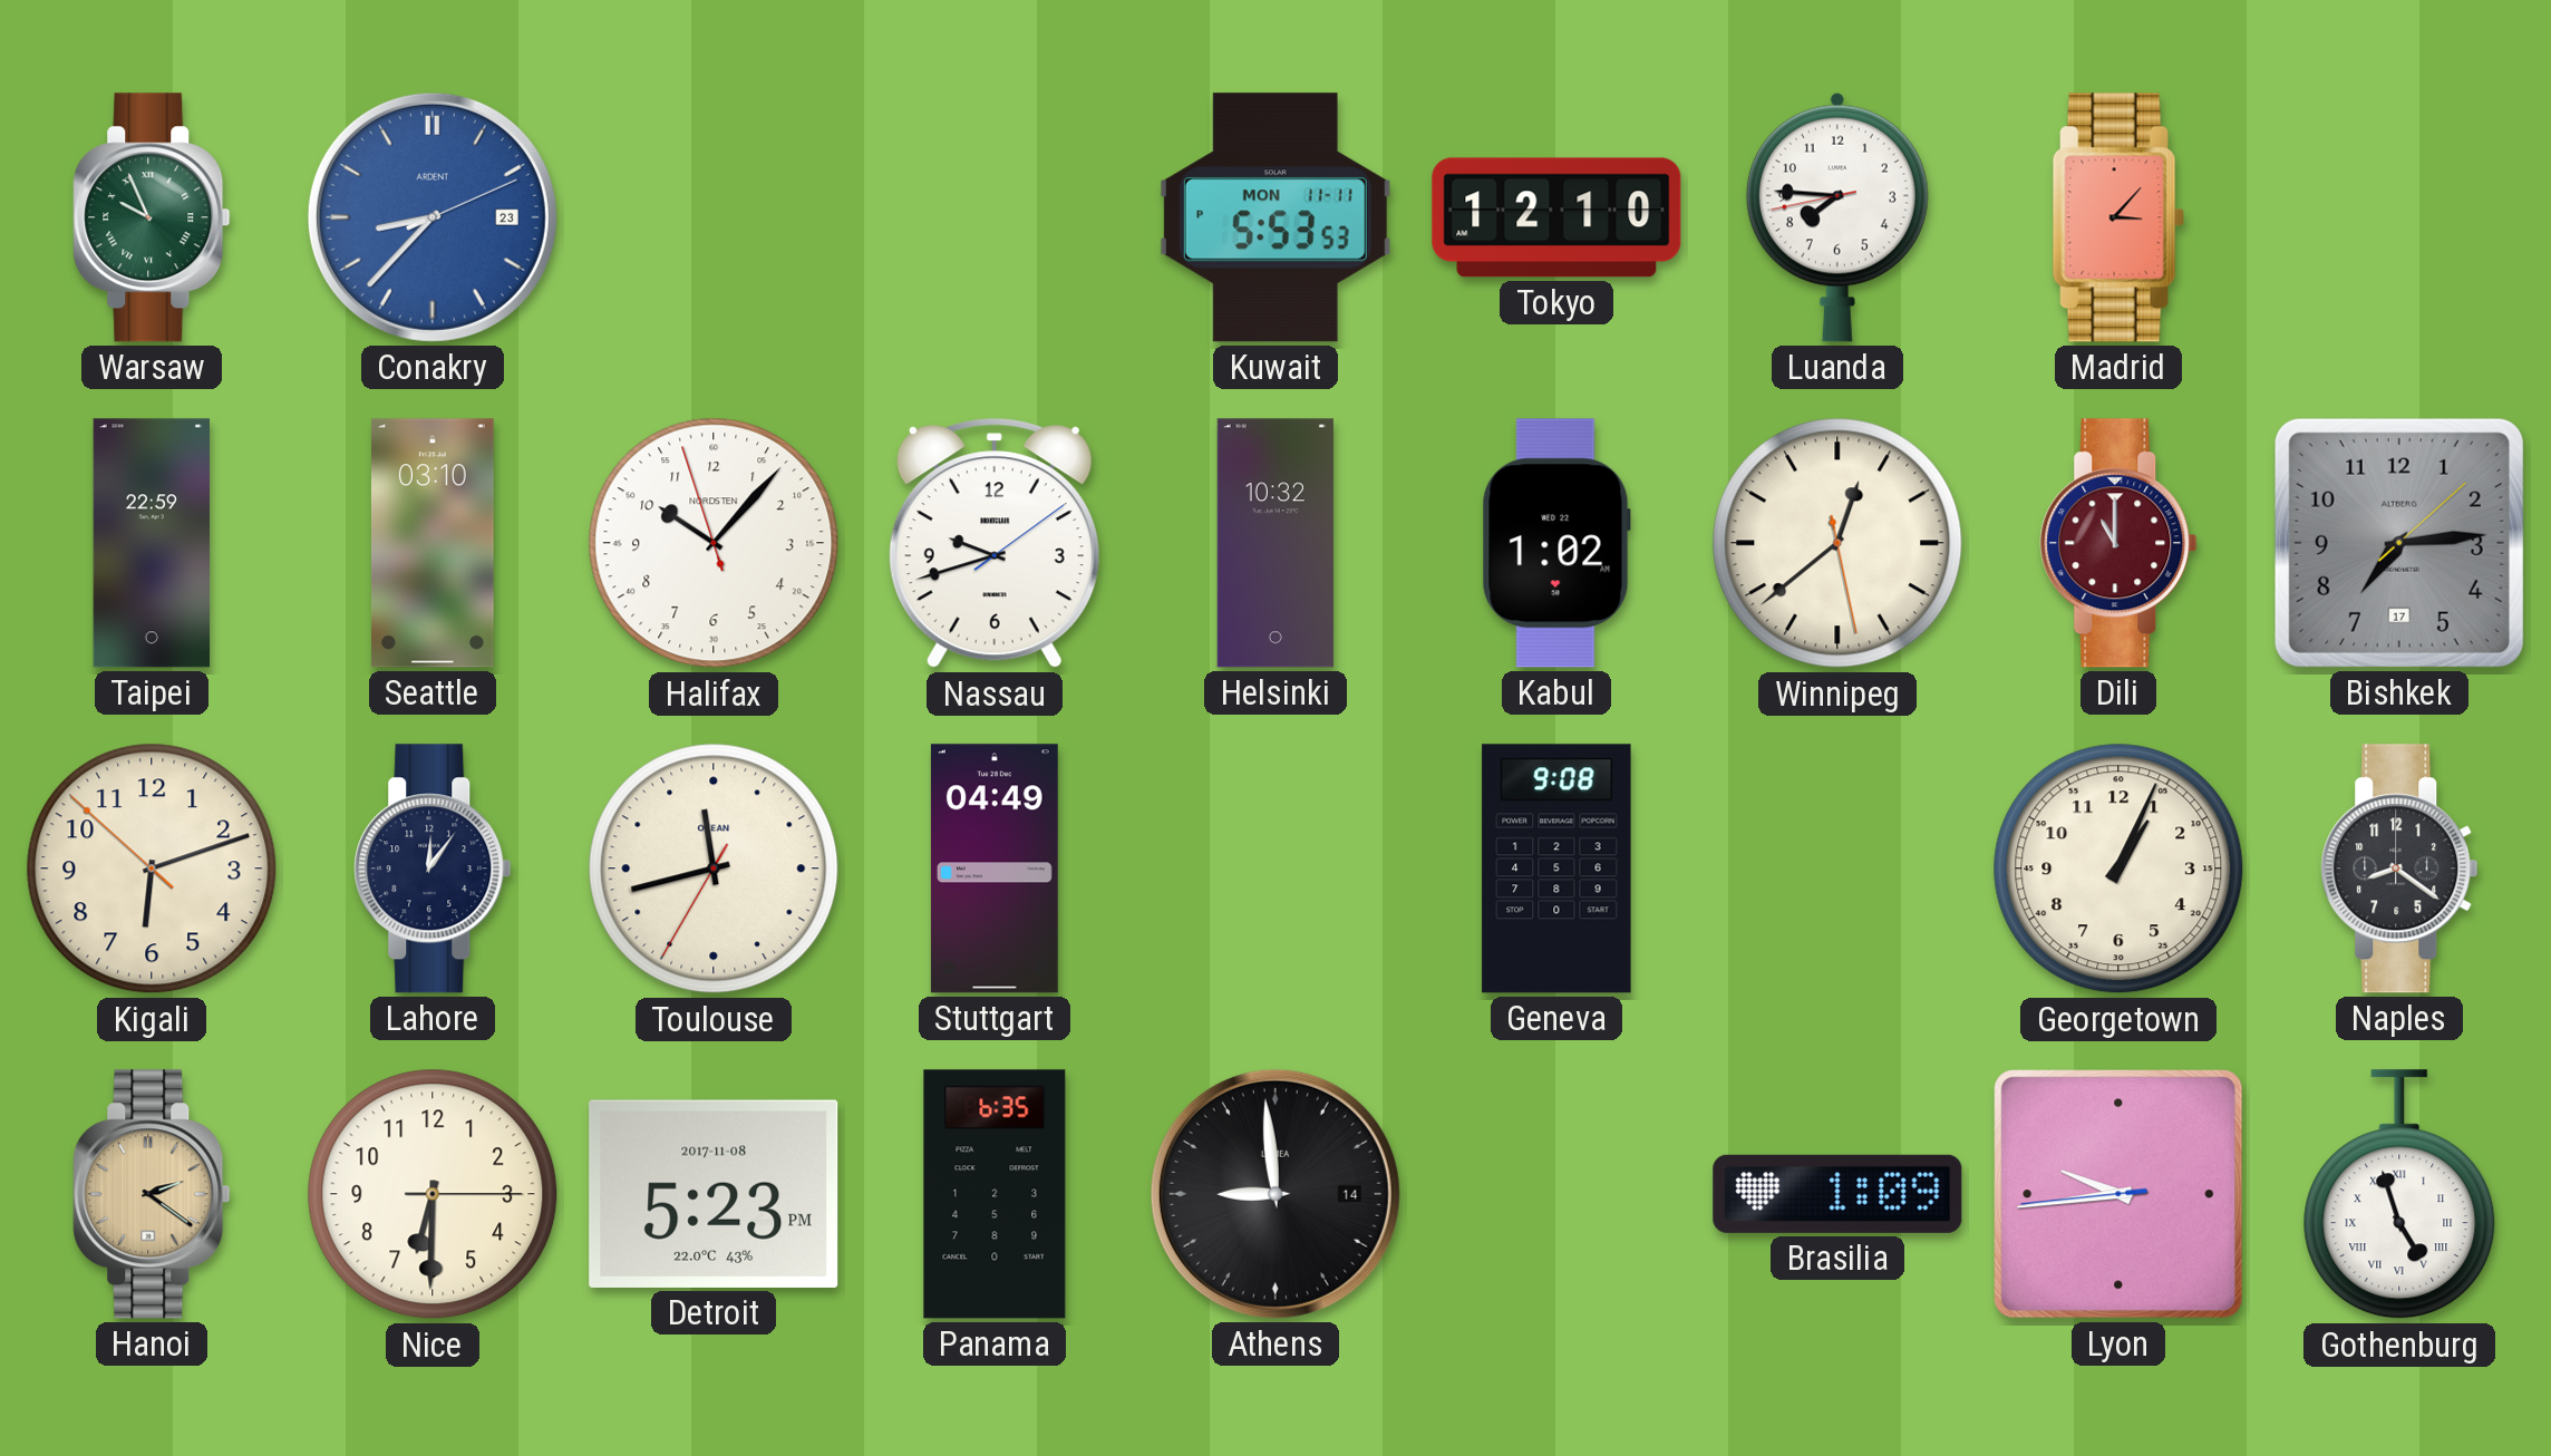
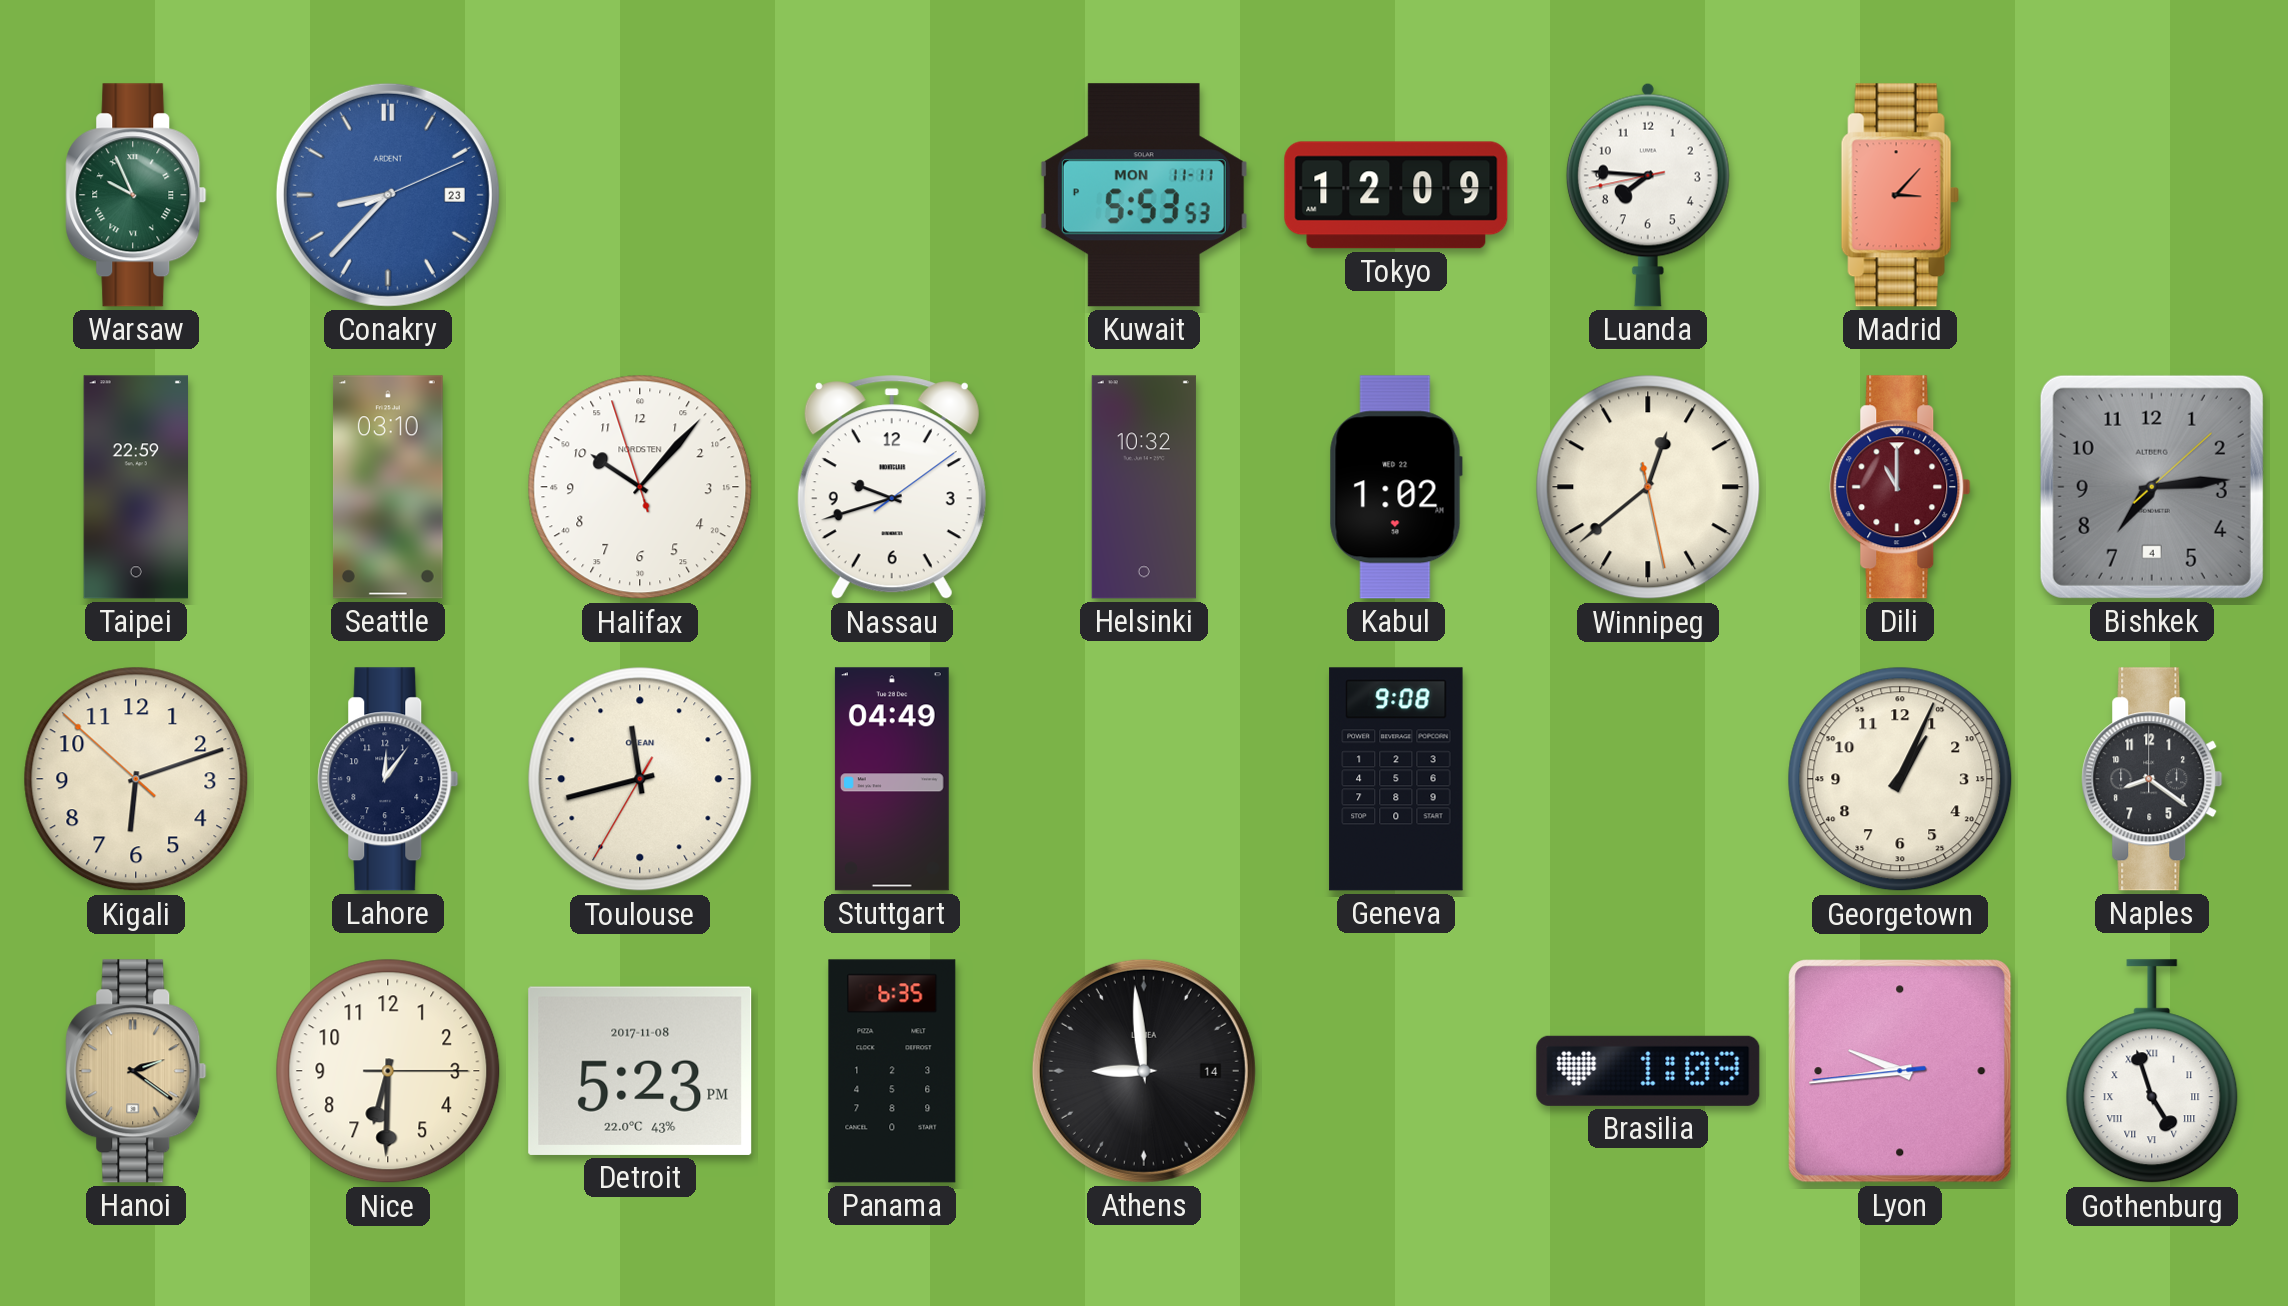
Tokyo: 12:10 -> 12:09
Bishkek date: 17 -> 4
